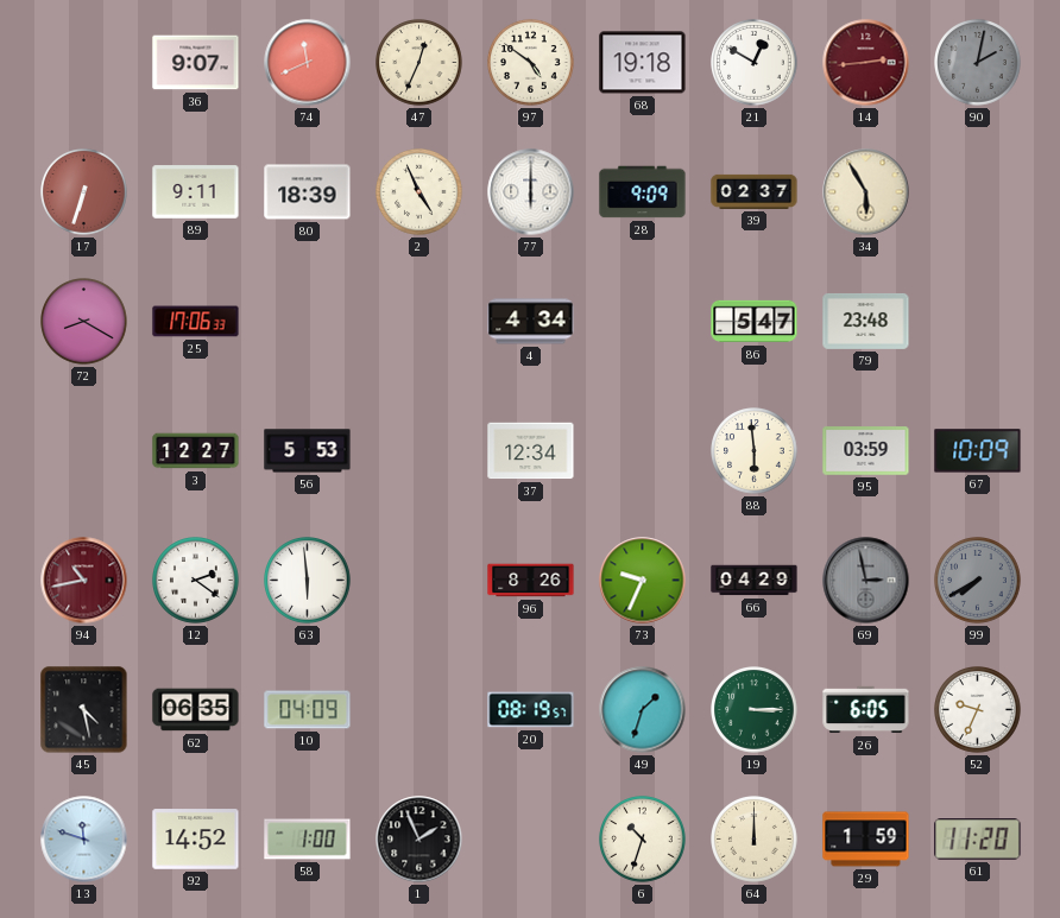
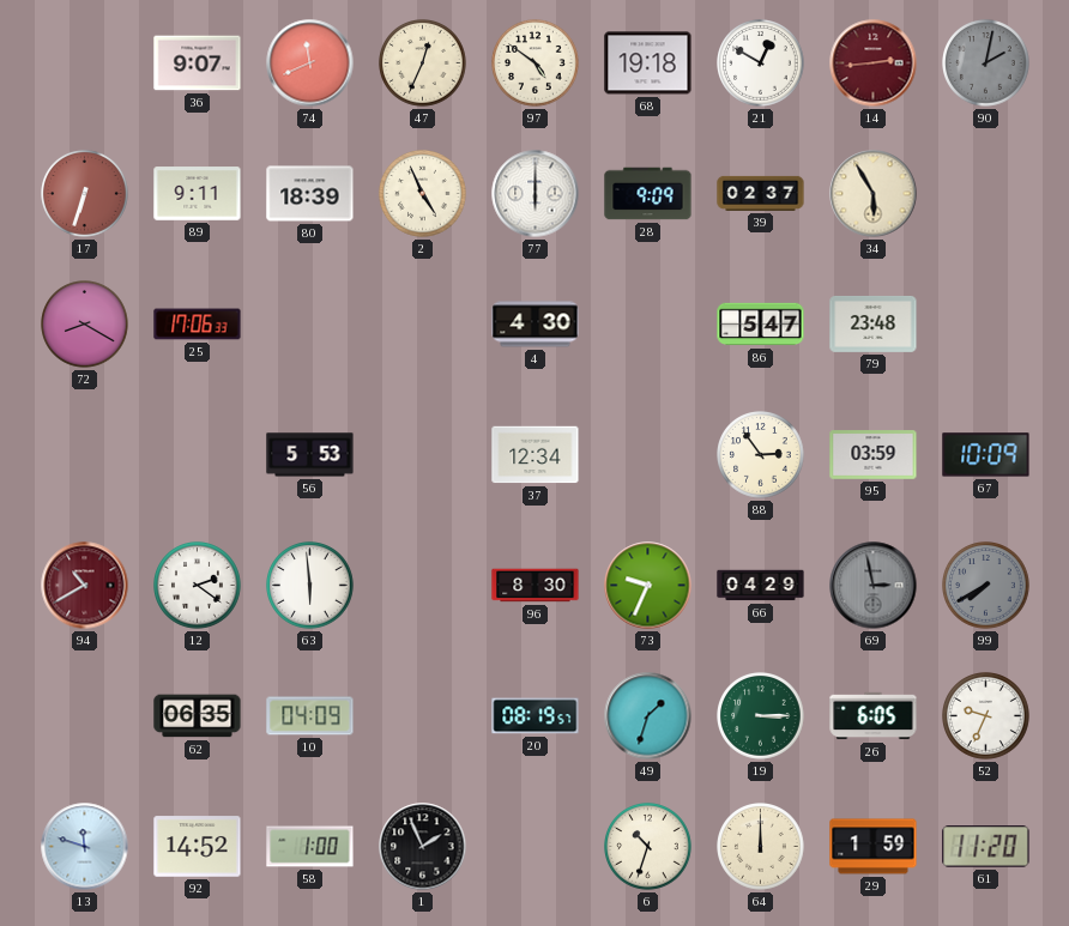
4: 4:34 -> 4:30
3: 12:27 -> none
88: 5:59 -> 2:54
94: 10:43 -> 10:40
96: 8:26 -> 8:30
45: 4:28 -> none
